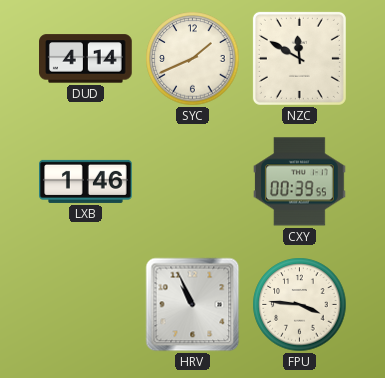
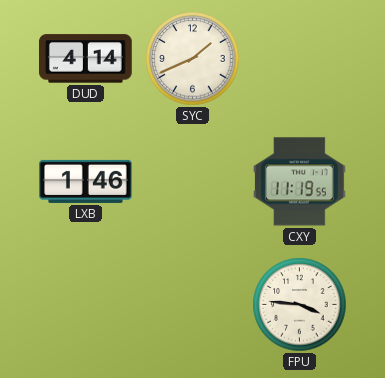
NZC: 11:50 -> none
CXY: 00:39 -> 11:19
HRV: 10:56 -> none
